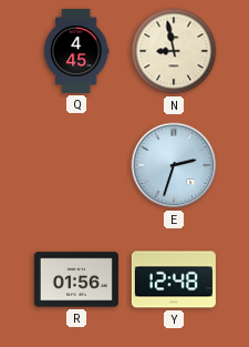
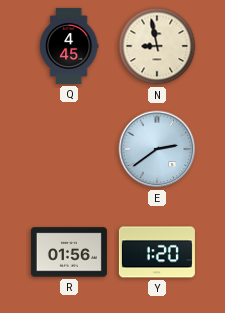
E: 2:33 -> 2:39
Y: 12:48 -> 1:20
